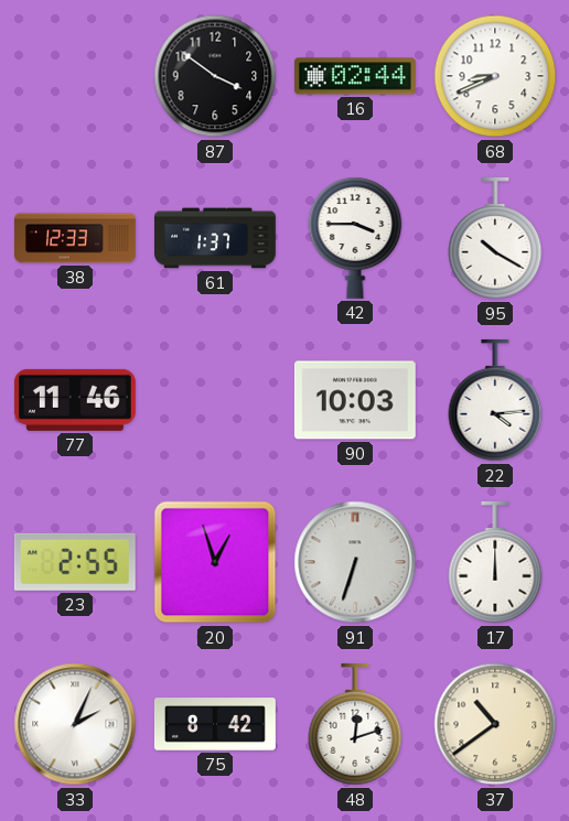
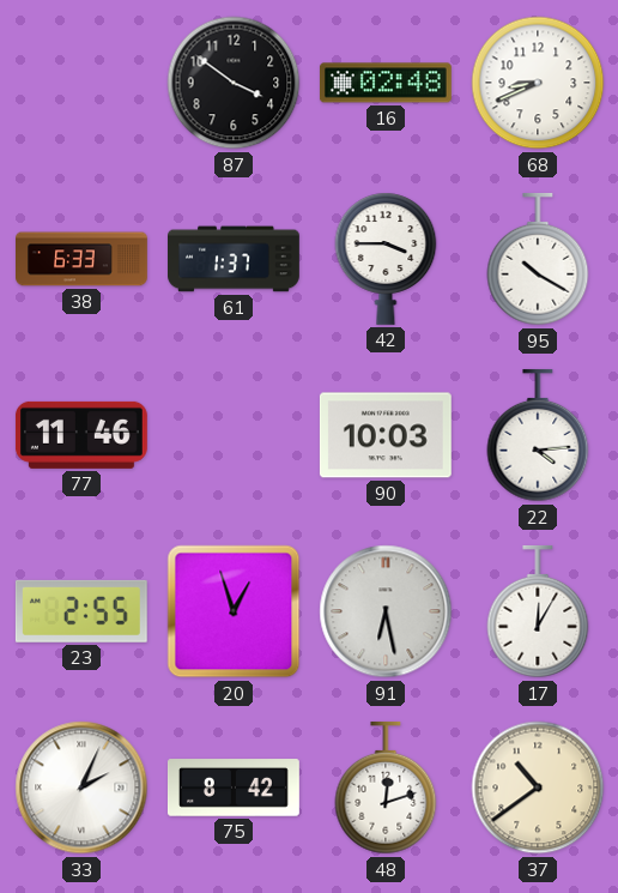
16: 02:44 -> 02:48
38: 12:33 -> 6:33
91: 6:33 -> 6:28
17: 12:00 -> 12:05
